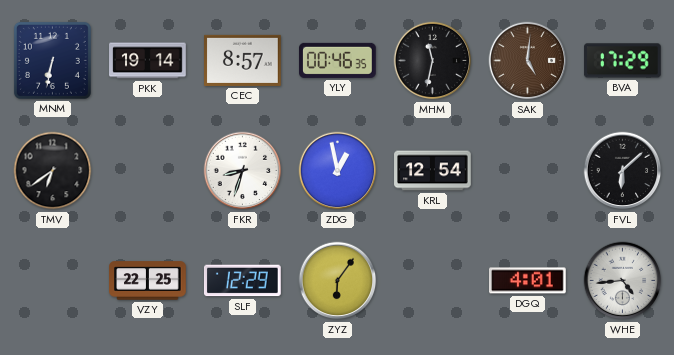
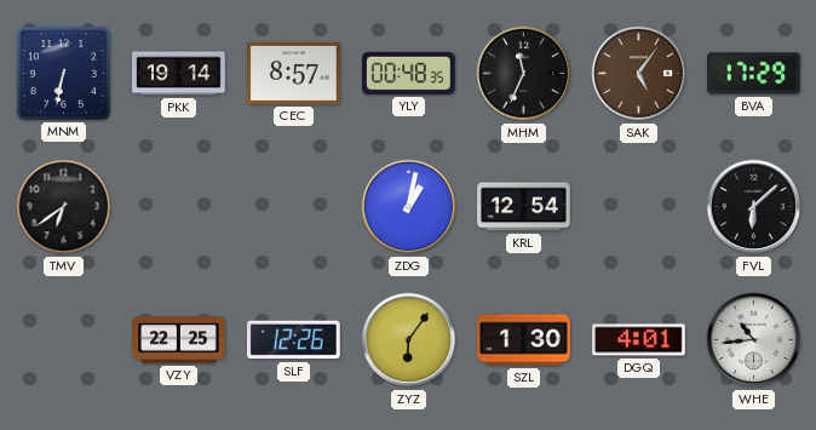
YLY: 00:46 -> 00:48
MHM: 11:32 -> 11:34
SAK: 5:01 -> 5:06
FKR: 8:33 -> none
ZDG: 12:58 -> 1:02
SLF: 12:29 -> 12:26
SZL: none -> 1:30
WHE: 4:44 -> 10:44
